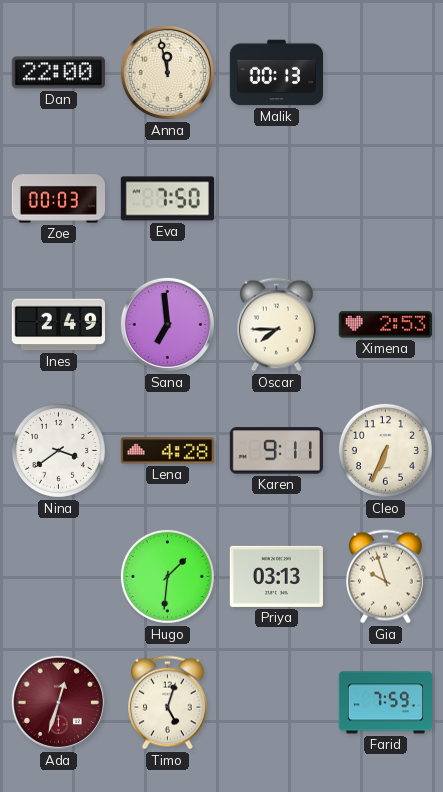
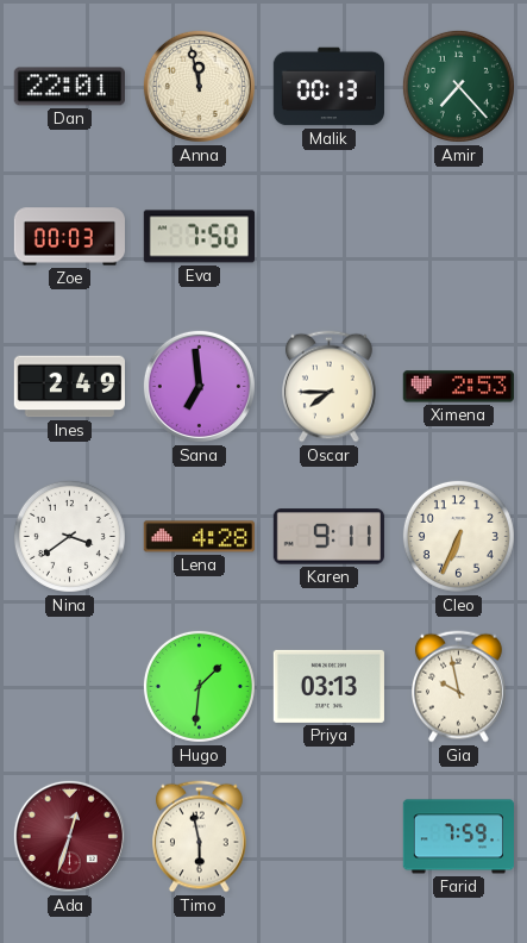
Dan: 22:00 -> 22:01
Amir: none -> 7:23
Gia: 9:57 -> 9:58
Timo: 5:03 -> 5:58
